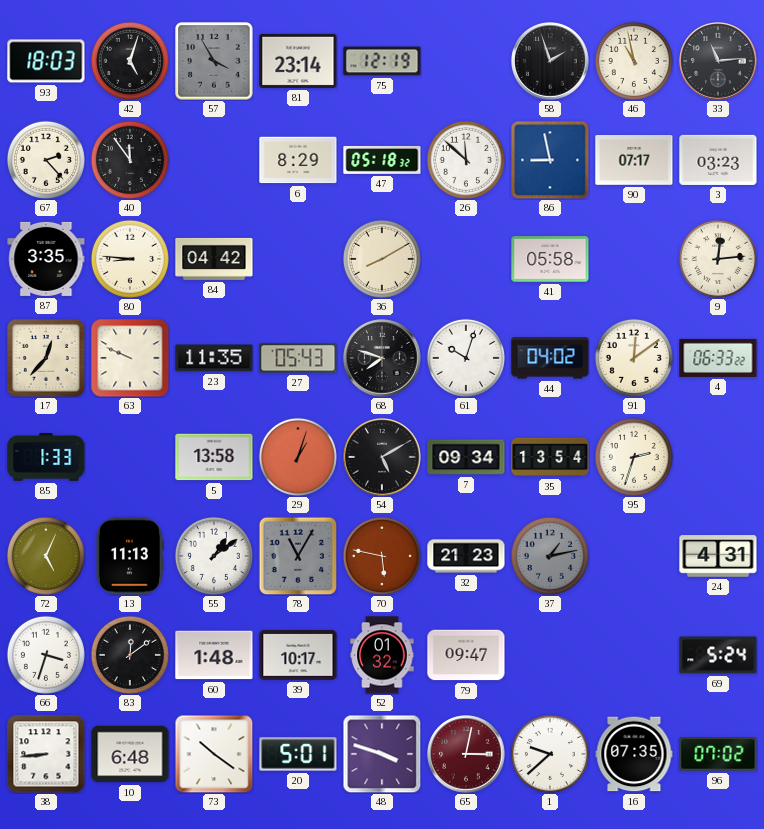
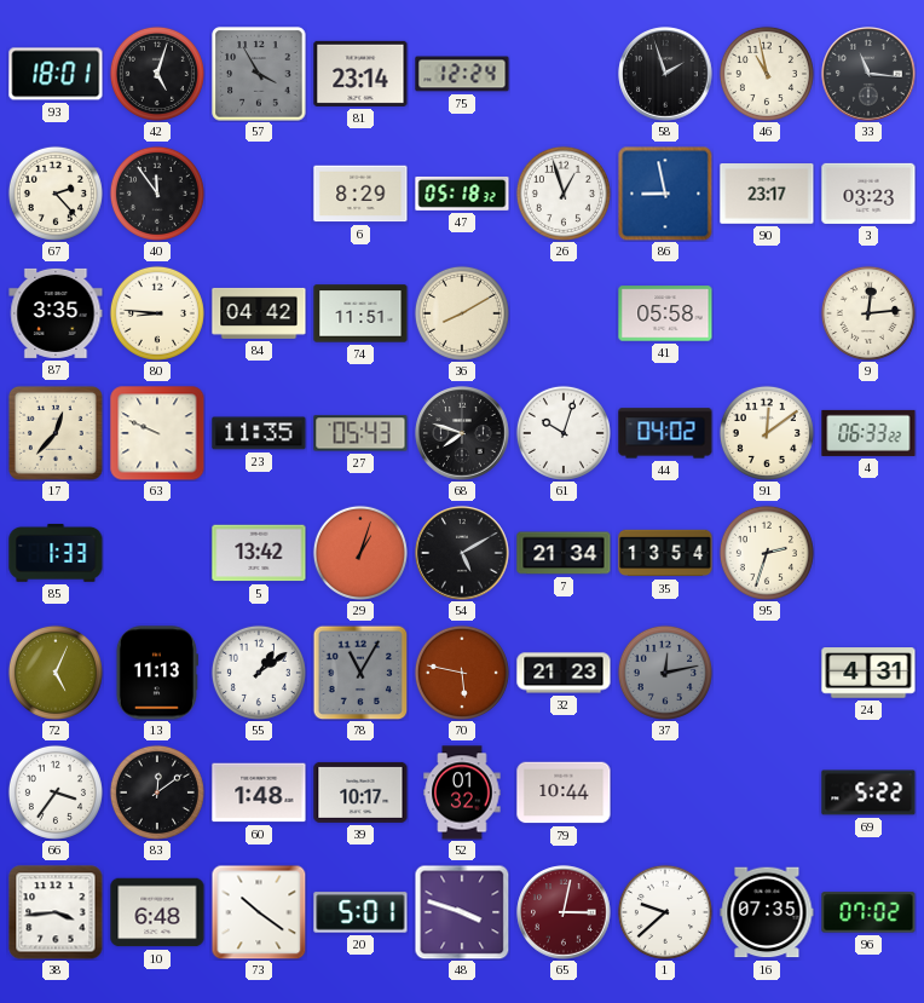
93: 18:03 -> 18:01
75: 12:19 -> 12:24
33: 11:14 -> 11:16
26: 11:52 -> 12:57
90: 07:17 -> 23:17
74: none -> 11:51
5: 13:58 -> 13:42
7: 09:34 -> 21:34
37: 1:13 -> 12:13
66: 3:33 -> 3:36
79: 09:47 -> 10:44
69: 5:24 -> 5:22
38: 8:44 -> 3:44
